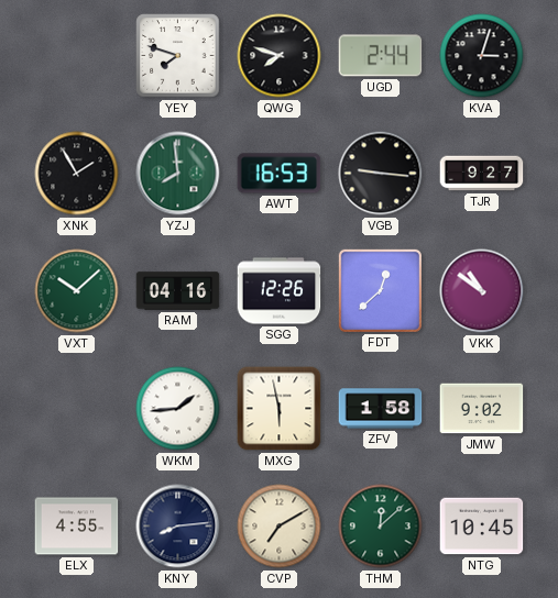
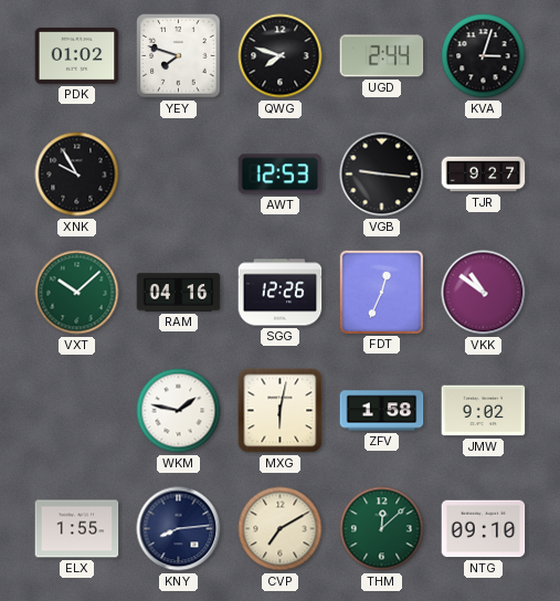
PDK: none -> 01:02
XNK: 1:55 -> 9:55
YZJ: 7:59 -> none
AWT: 16:53 -> 12:53
FDT: 12:38 -> 12:34
WKM: 1:44 -> 1:47
MXG: 5:58 -> 6:02
ELX: 4:55 -> 1:55
NTG: 10:45 -> 09:10
